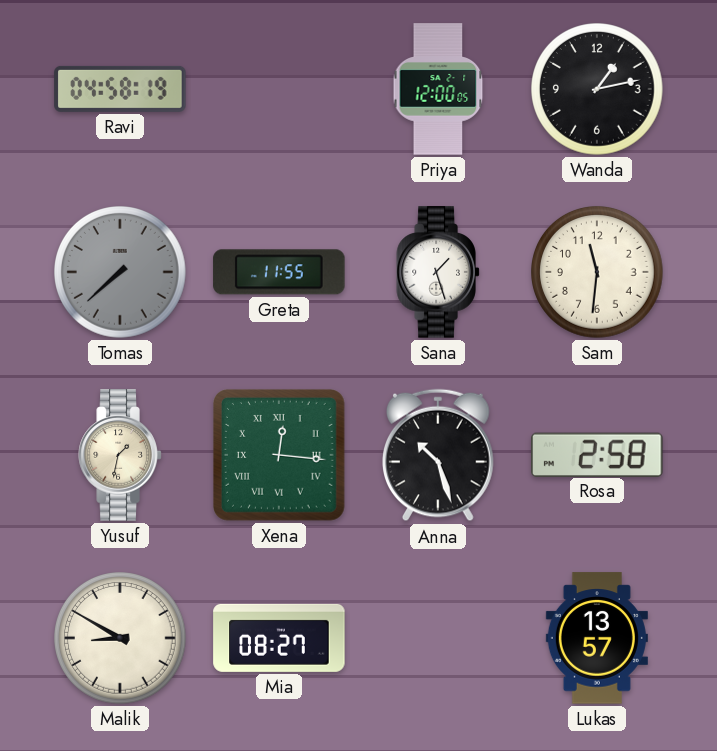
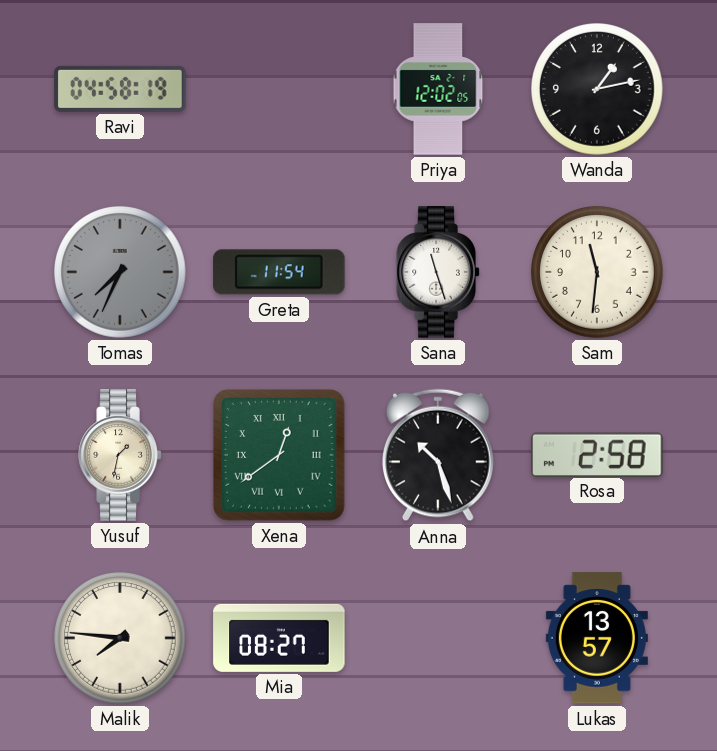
Priya: 12:00 -> 12:02
Tomas: 7:38 -> 7:34
Greta: 11:55 -> 11:54
Sana: 1:27 -> 11:27
Xena: 12:16 -> 12:39
Malik: 8:50 -> 7:46
